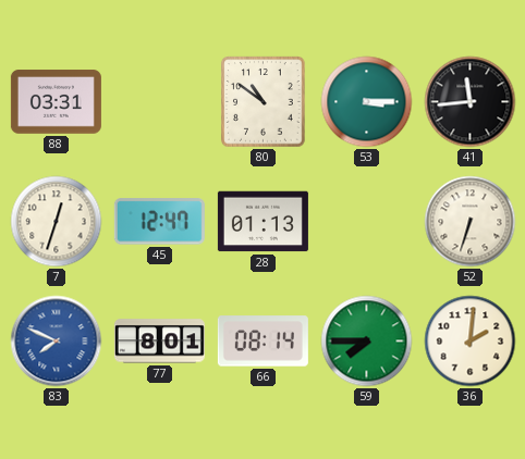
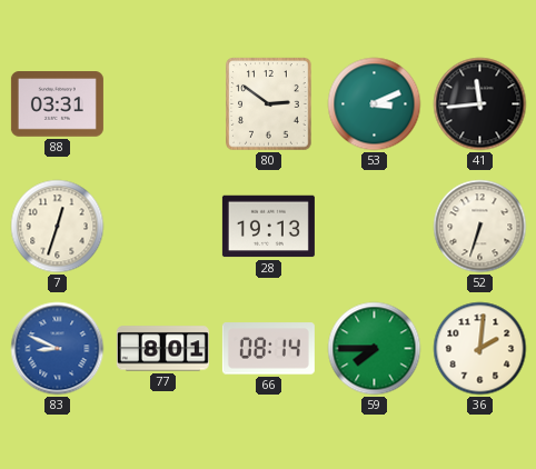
80: 10:51 -> 2:51
53: 3:15 -> 3:11
45: 12:47 -> none
28: 01:13 -> 19:13
83: 7:49 -> 8:49
